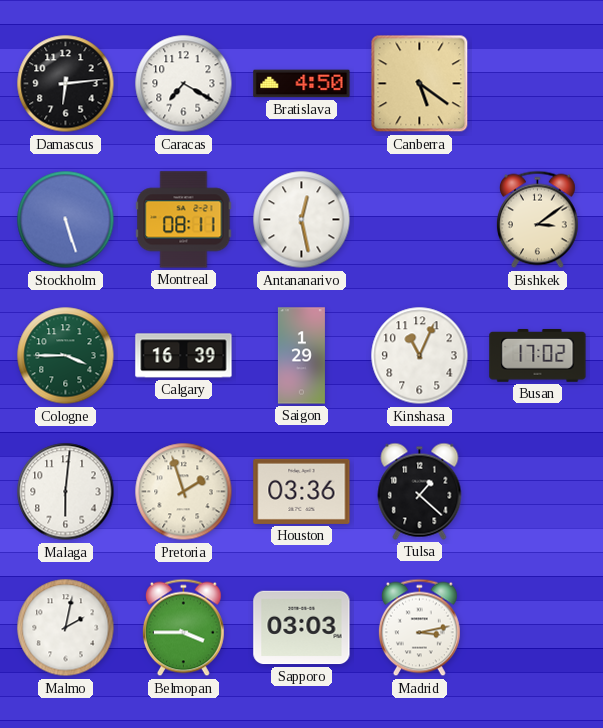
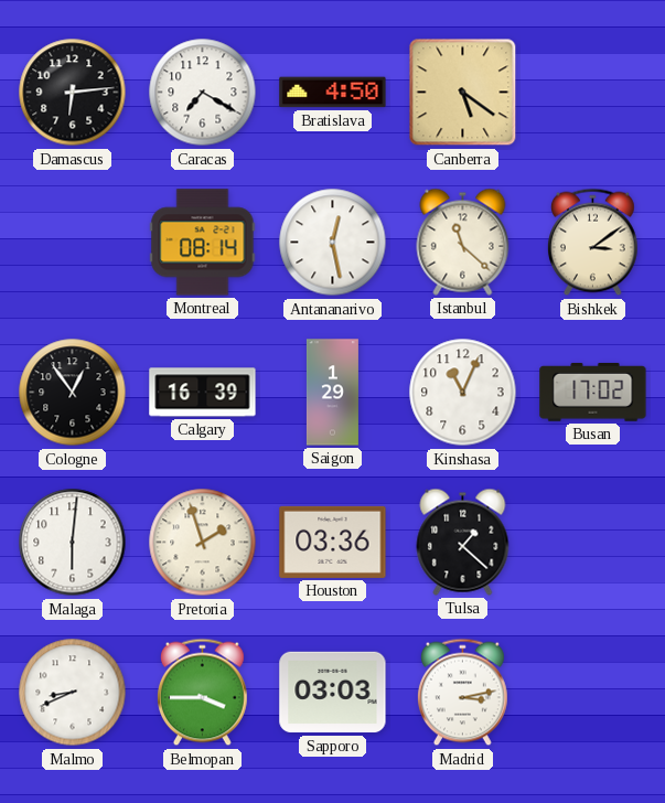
Stockholm: 5:27 -> none
Montreal: 08:11 -> 08:14
Istanbul: none -> 11:22
Cologne: 3:45 -> 12:54
Cologne dial: green -> black
Malmo: 2:02 -> 8:41
